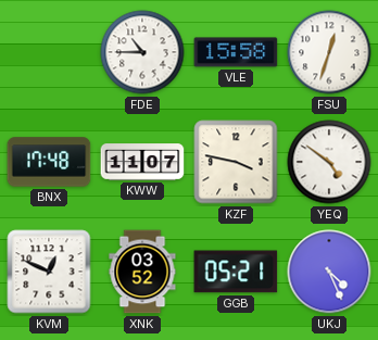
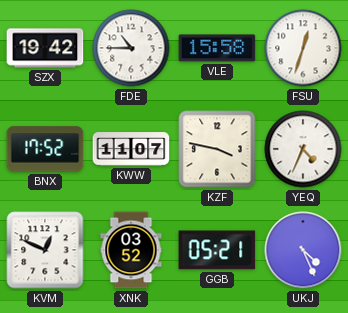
SZX: none -> 19:42
BNX: 17:48 -> 17:52
YEQ: 4:51 -> 4:34
